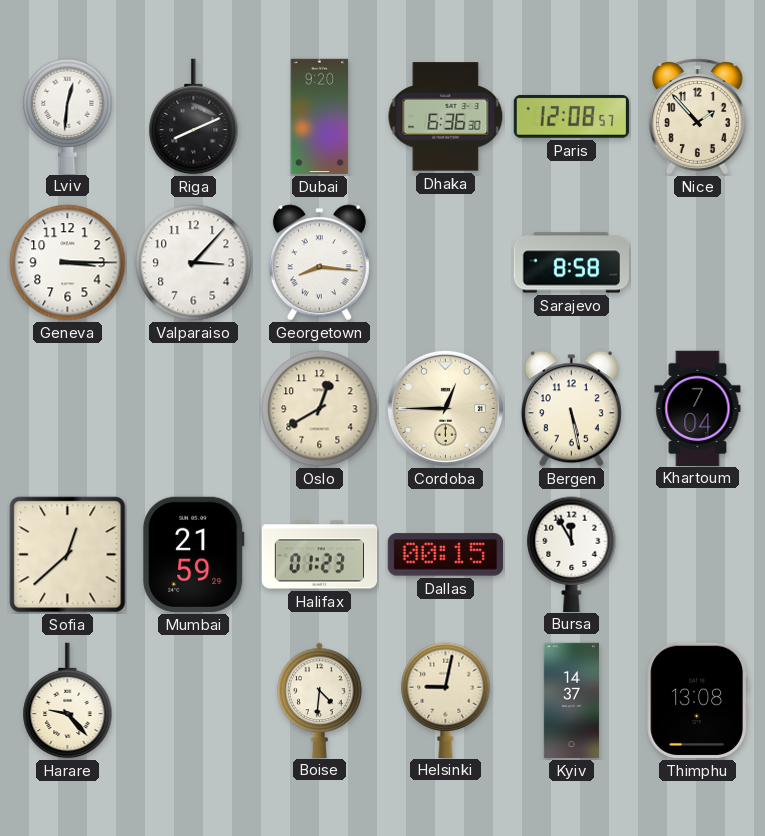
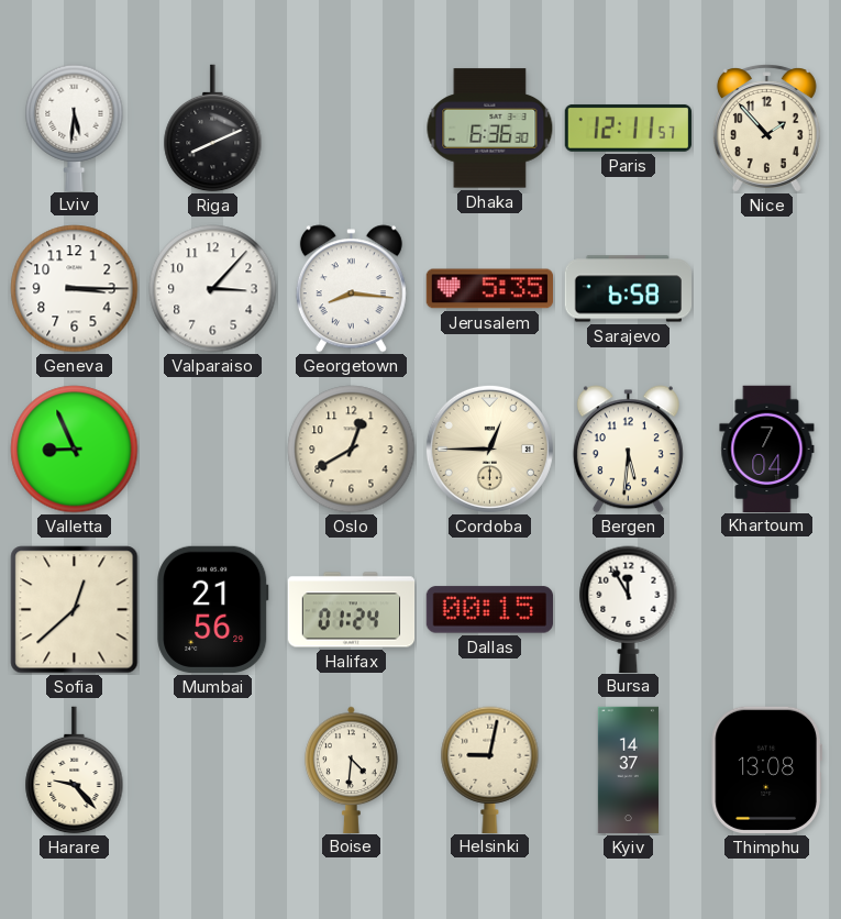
Lviv: 12:31 -> 5:31
Dubai: 9:20 -> none
Paris: 12:08 -> 12:11
Jerusalem: none -> 5:35
Sarajevo: 8:58 -> 6:58
Valletta: none -> 8:56
Bergen: 5:28 -> 5:31
Mumbai: 21:59 -> 21:56
Halifax: 01:23 -> 01:24
